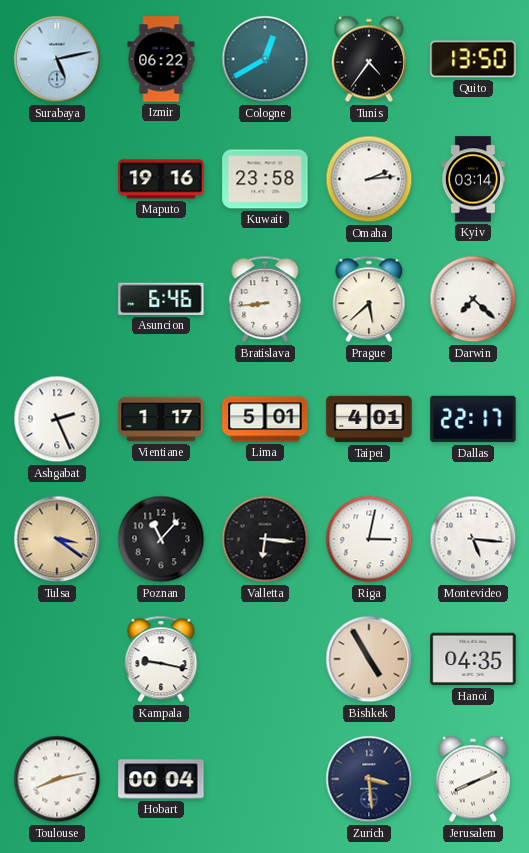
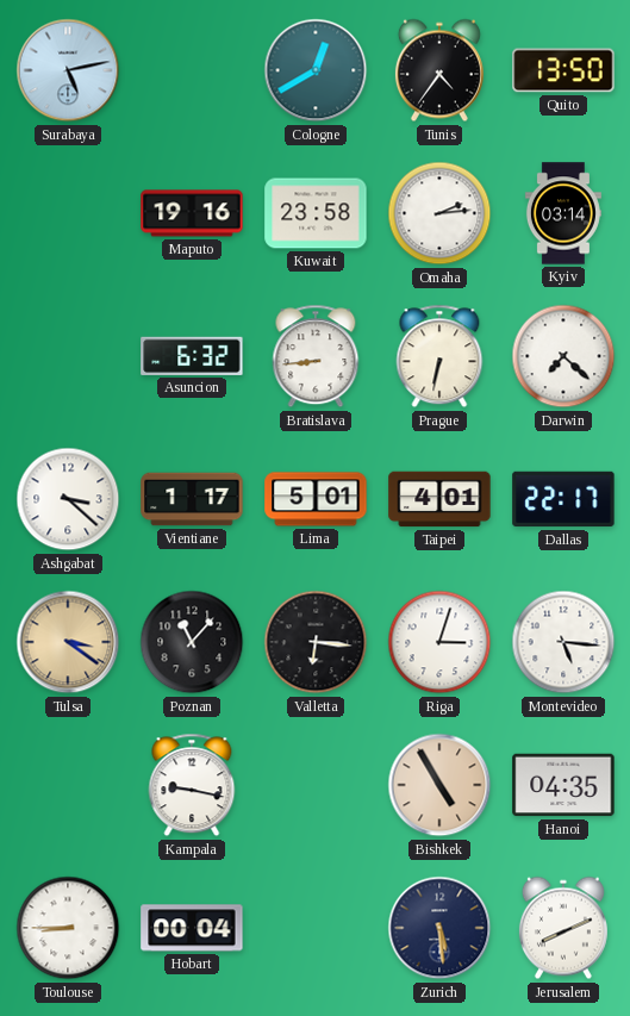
Izmir: 06:22 -> none
Asuncion: 6:46 -> 6:32
Prague: 5:38 -> 6:32
Ashgabat: 2:26 -> 3:22
Riga: 3:02 -> 3:03
Toulouse: 8:13 -> 8:45
Zurich: 3:29 -> 5:29
